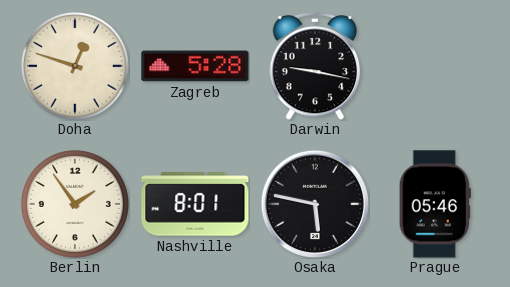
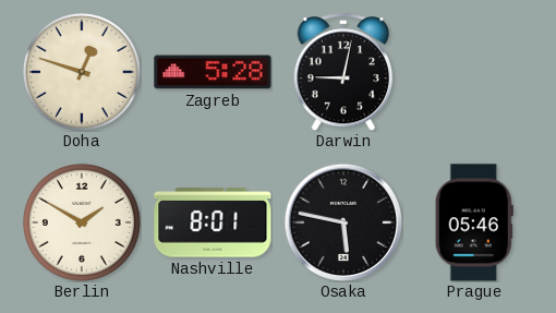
Darwin: 9:17 -> 9:02
Berlin: 1:54 -> 1:50
